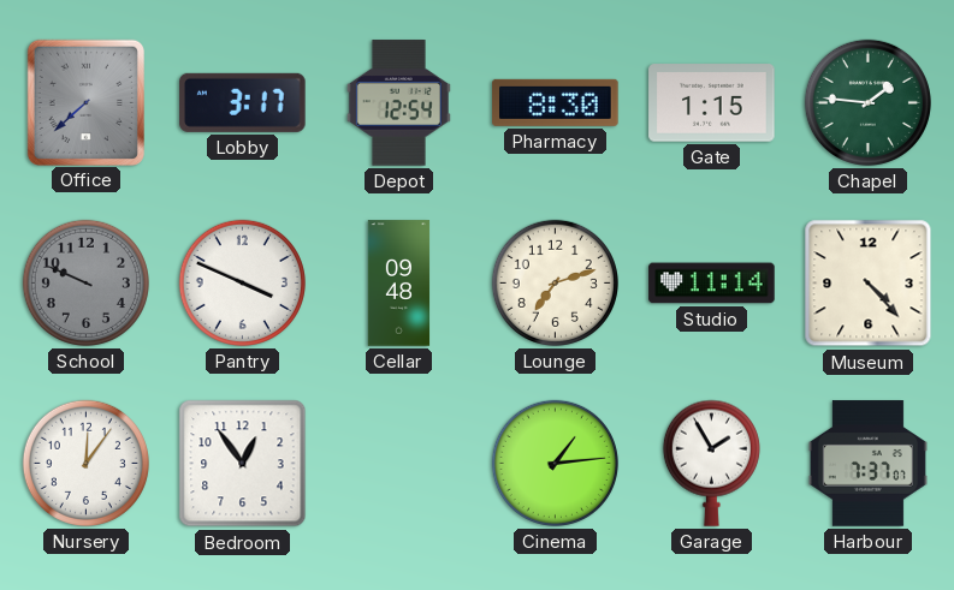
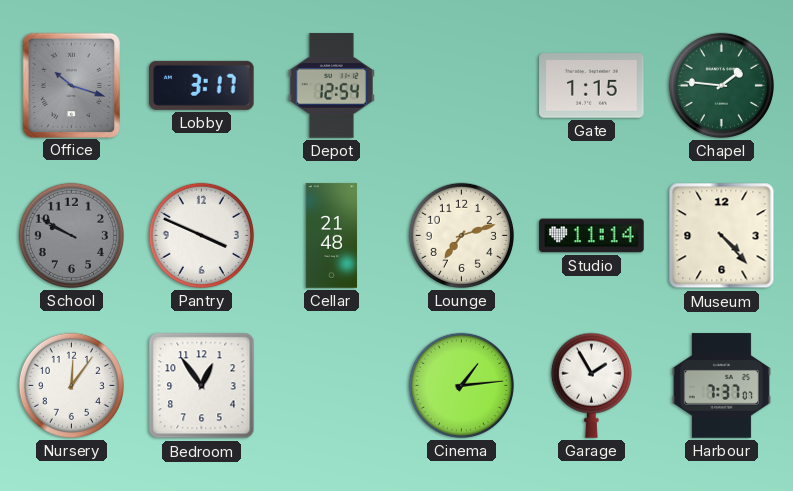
Office: 7:38 -> 10:18
Pharmacy: 8:30 -> none
School: 9:49 -> 9:50
Cellar: 09:48 -> 21:48
